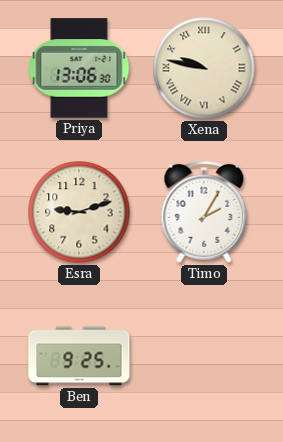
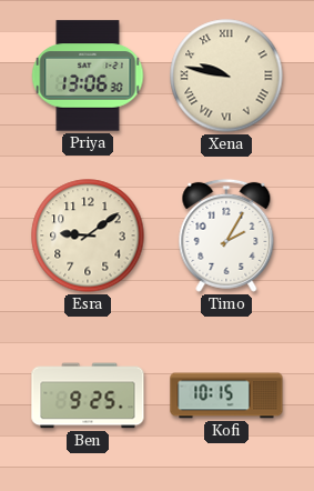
Esra: 9:12 -> 9:09
Kofi: none -> 10:15
